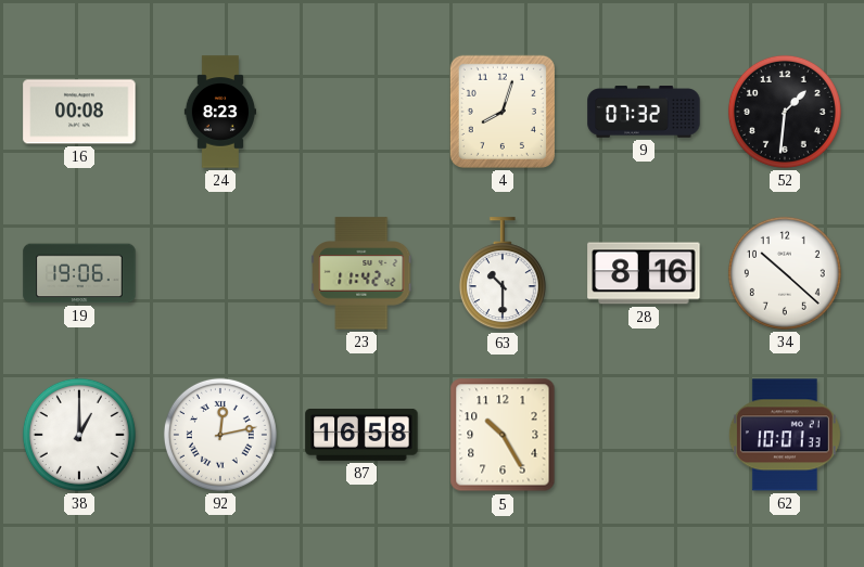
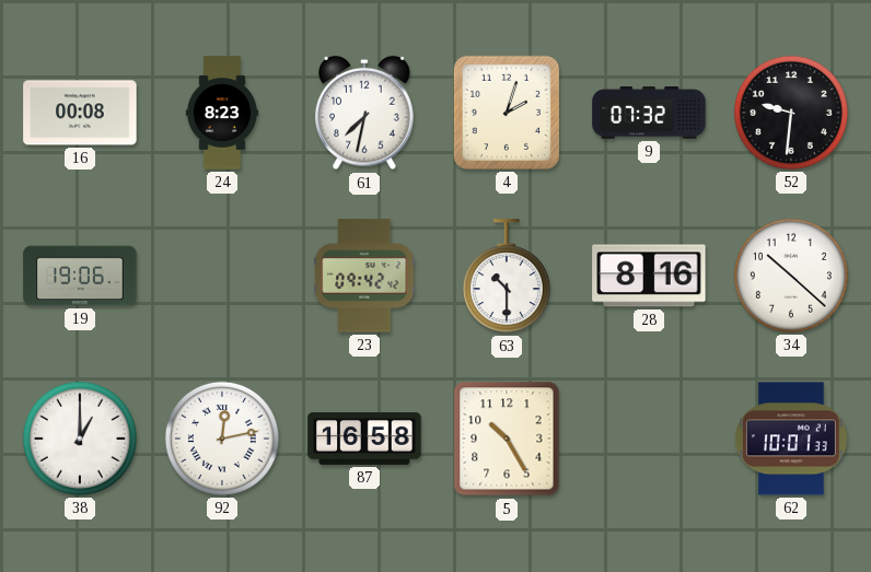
61: none -> 7:32
4: 8:03 -> 2:03
52: 1:31 -> 9:31
23: 11:42 -> 09:42
